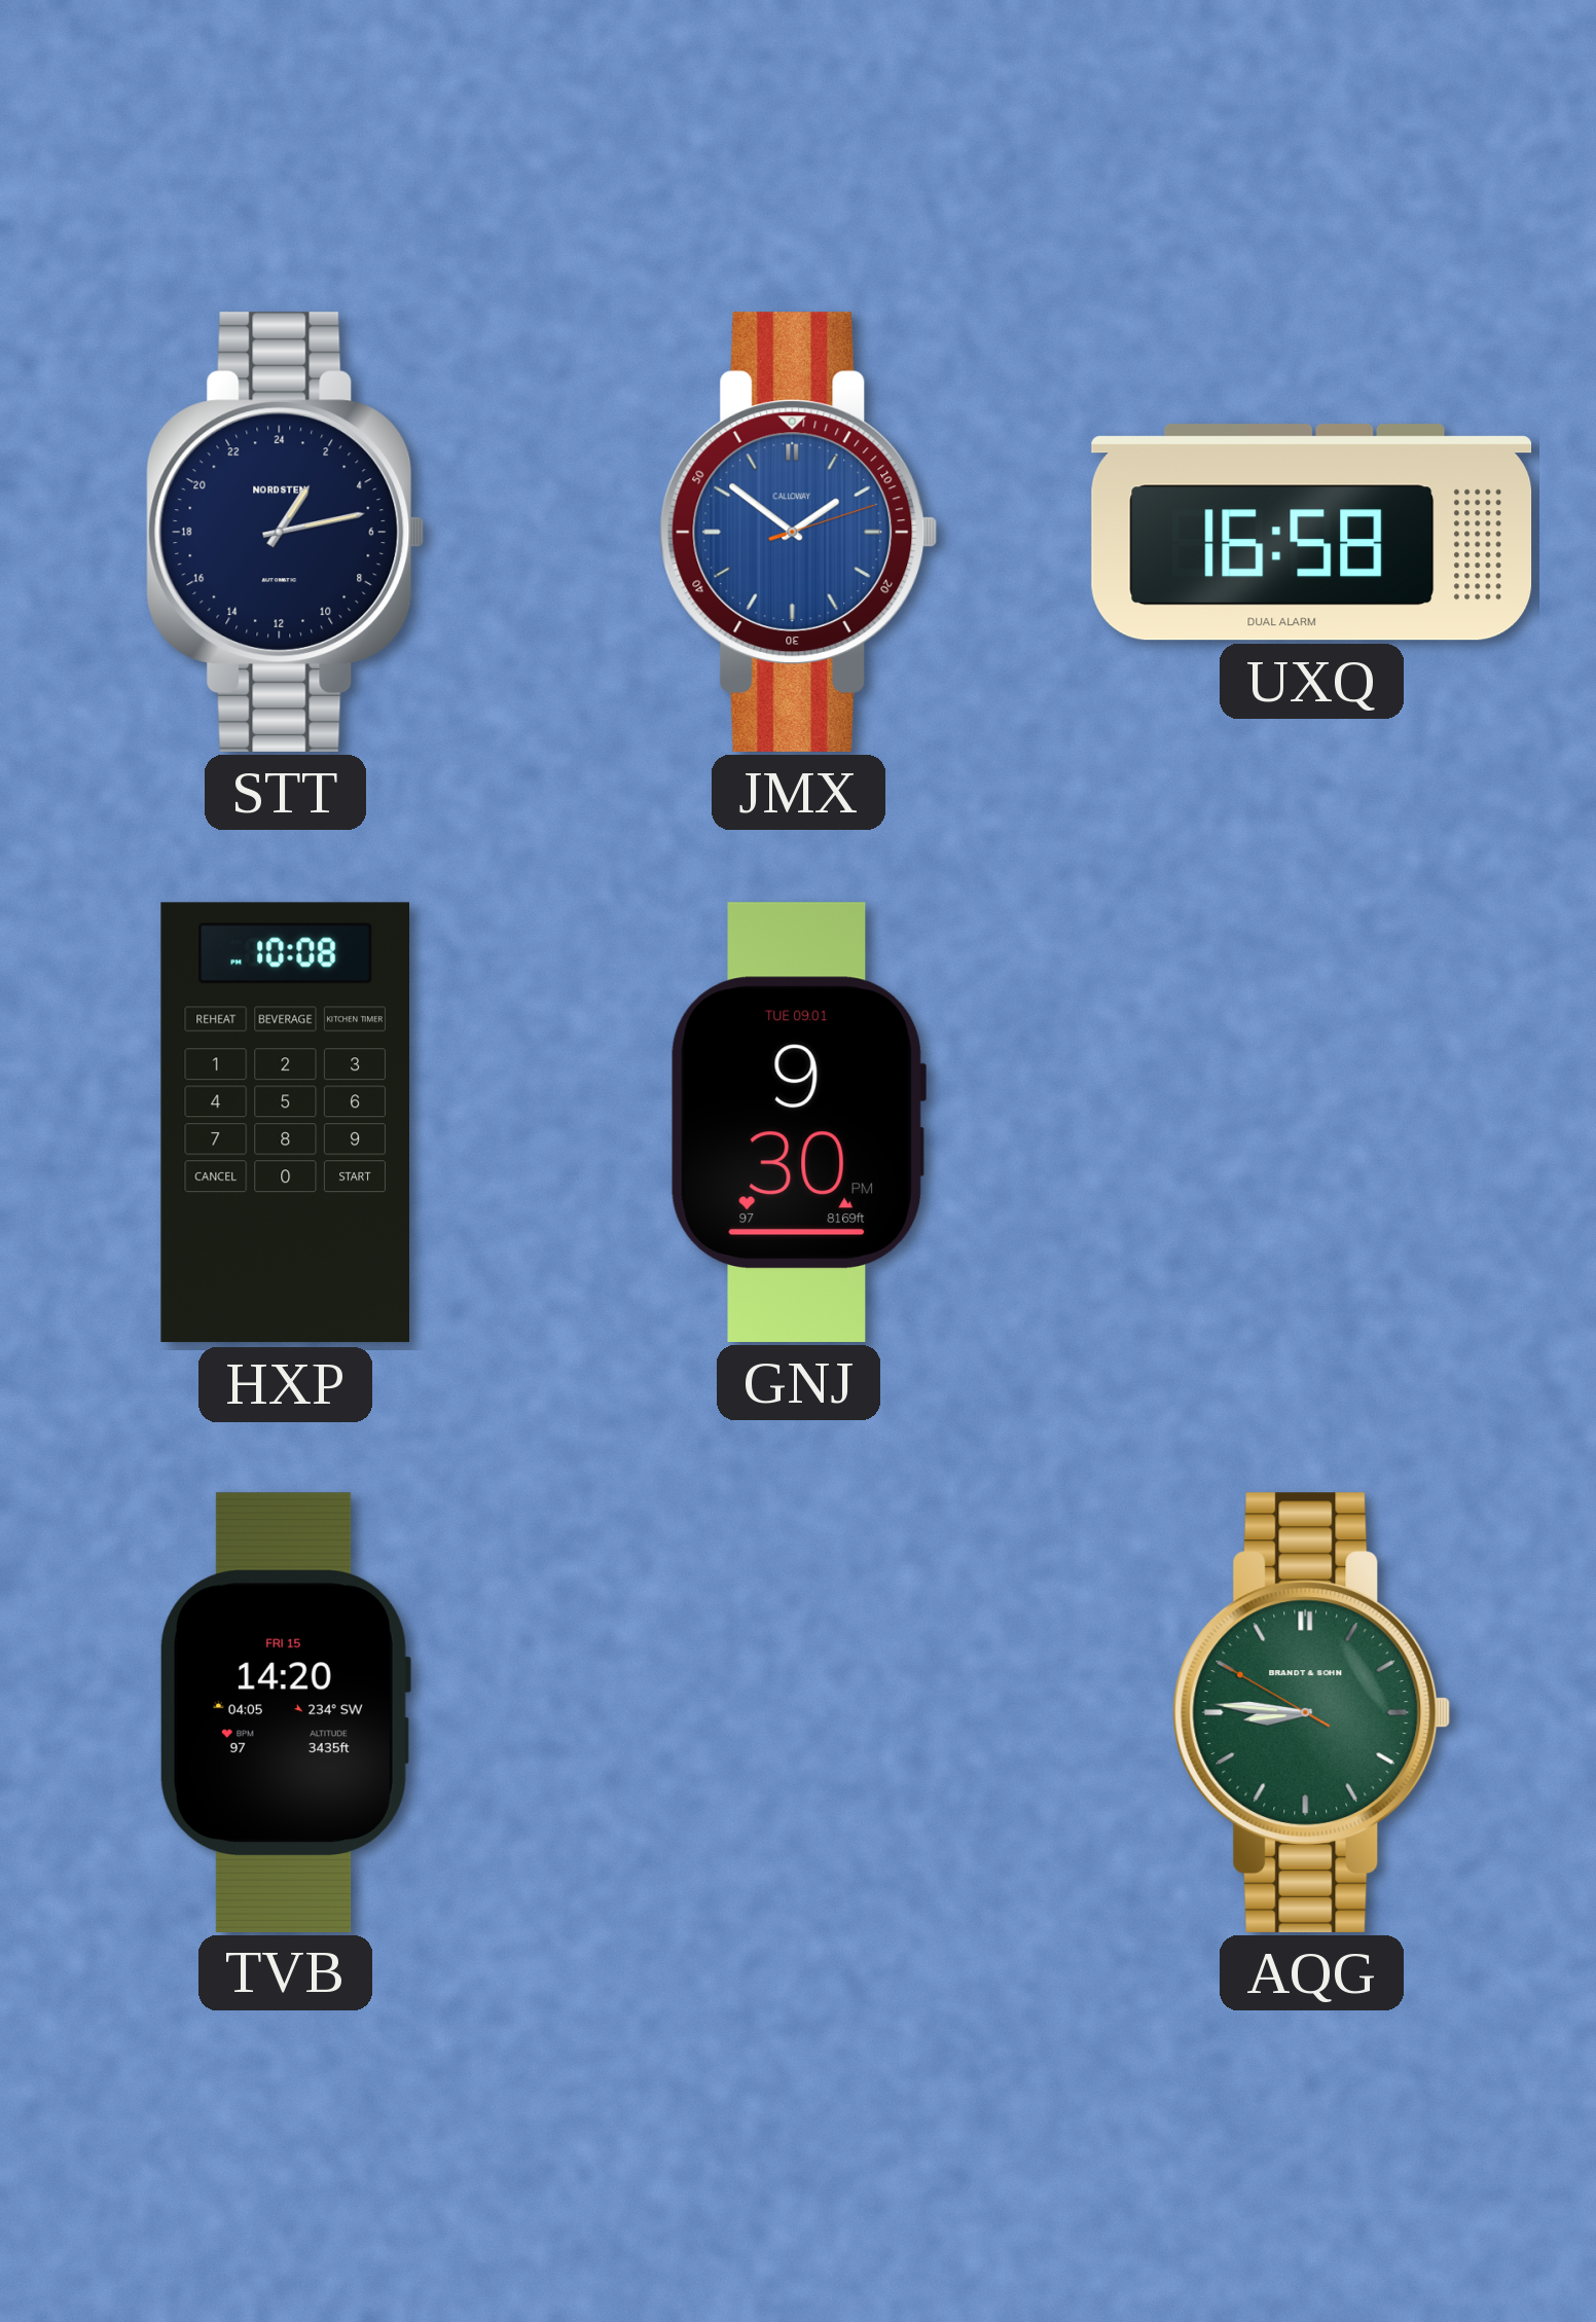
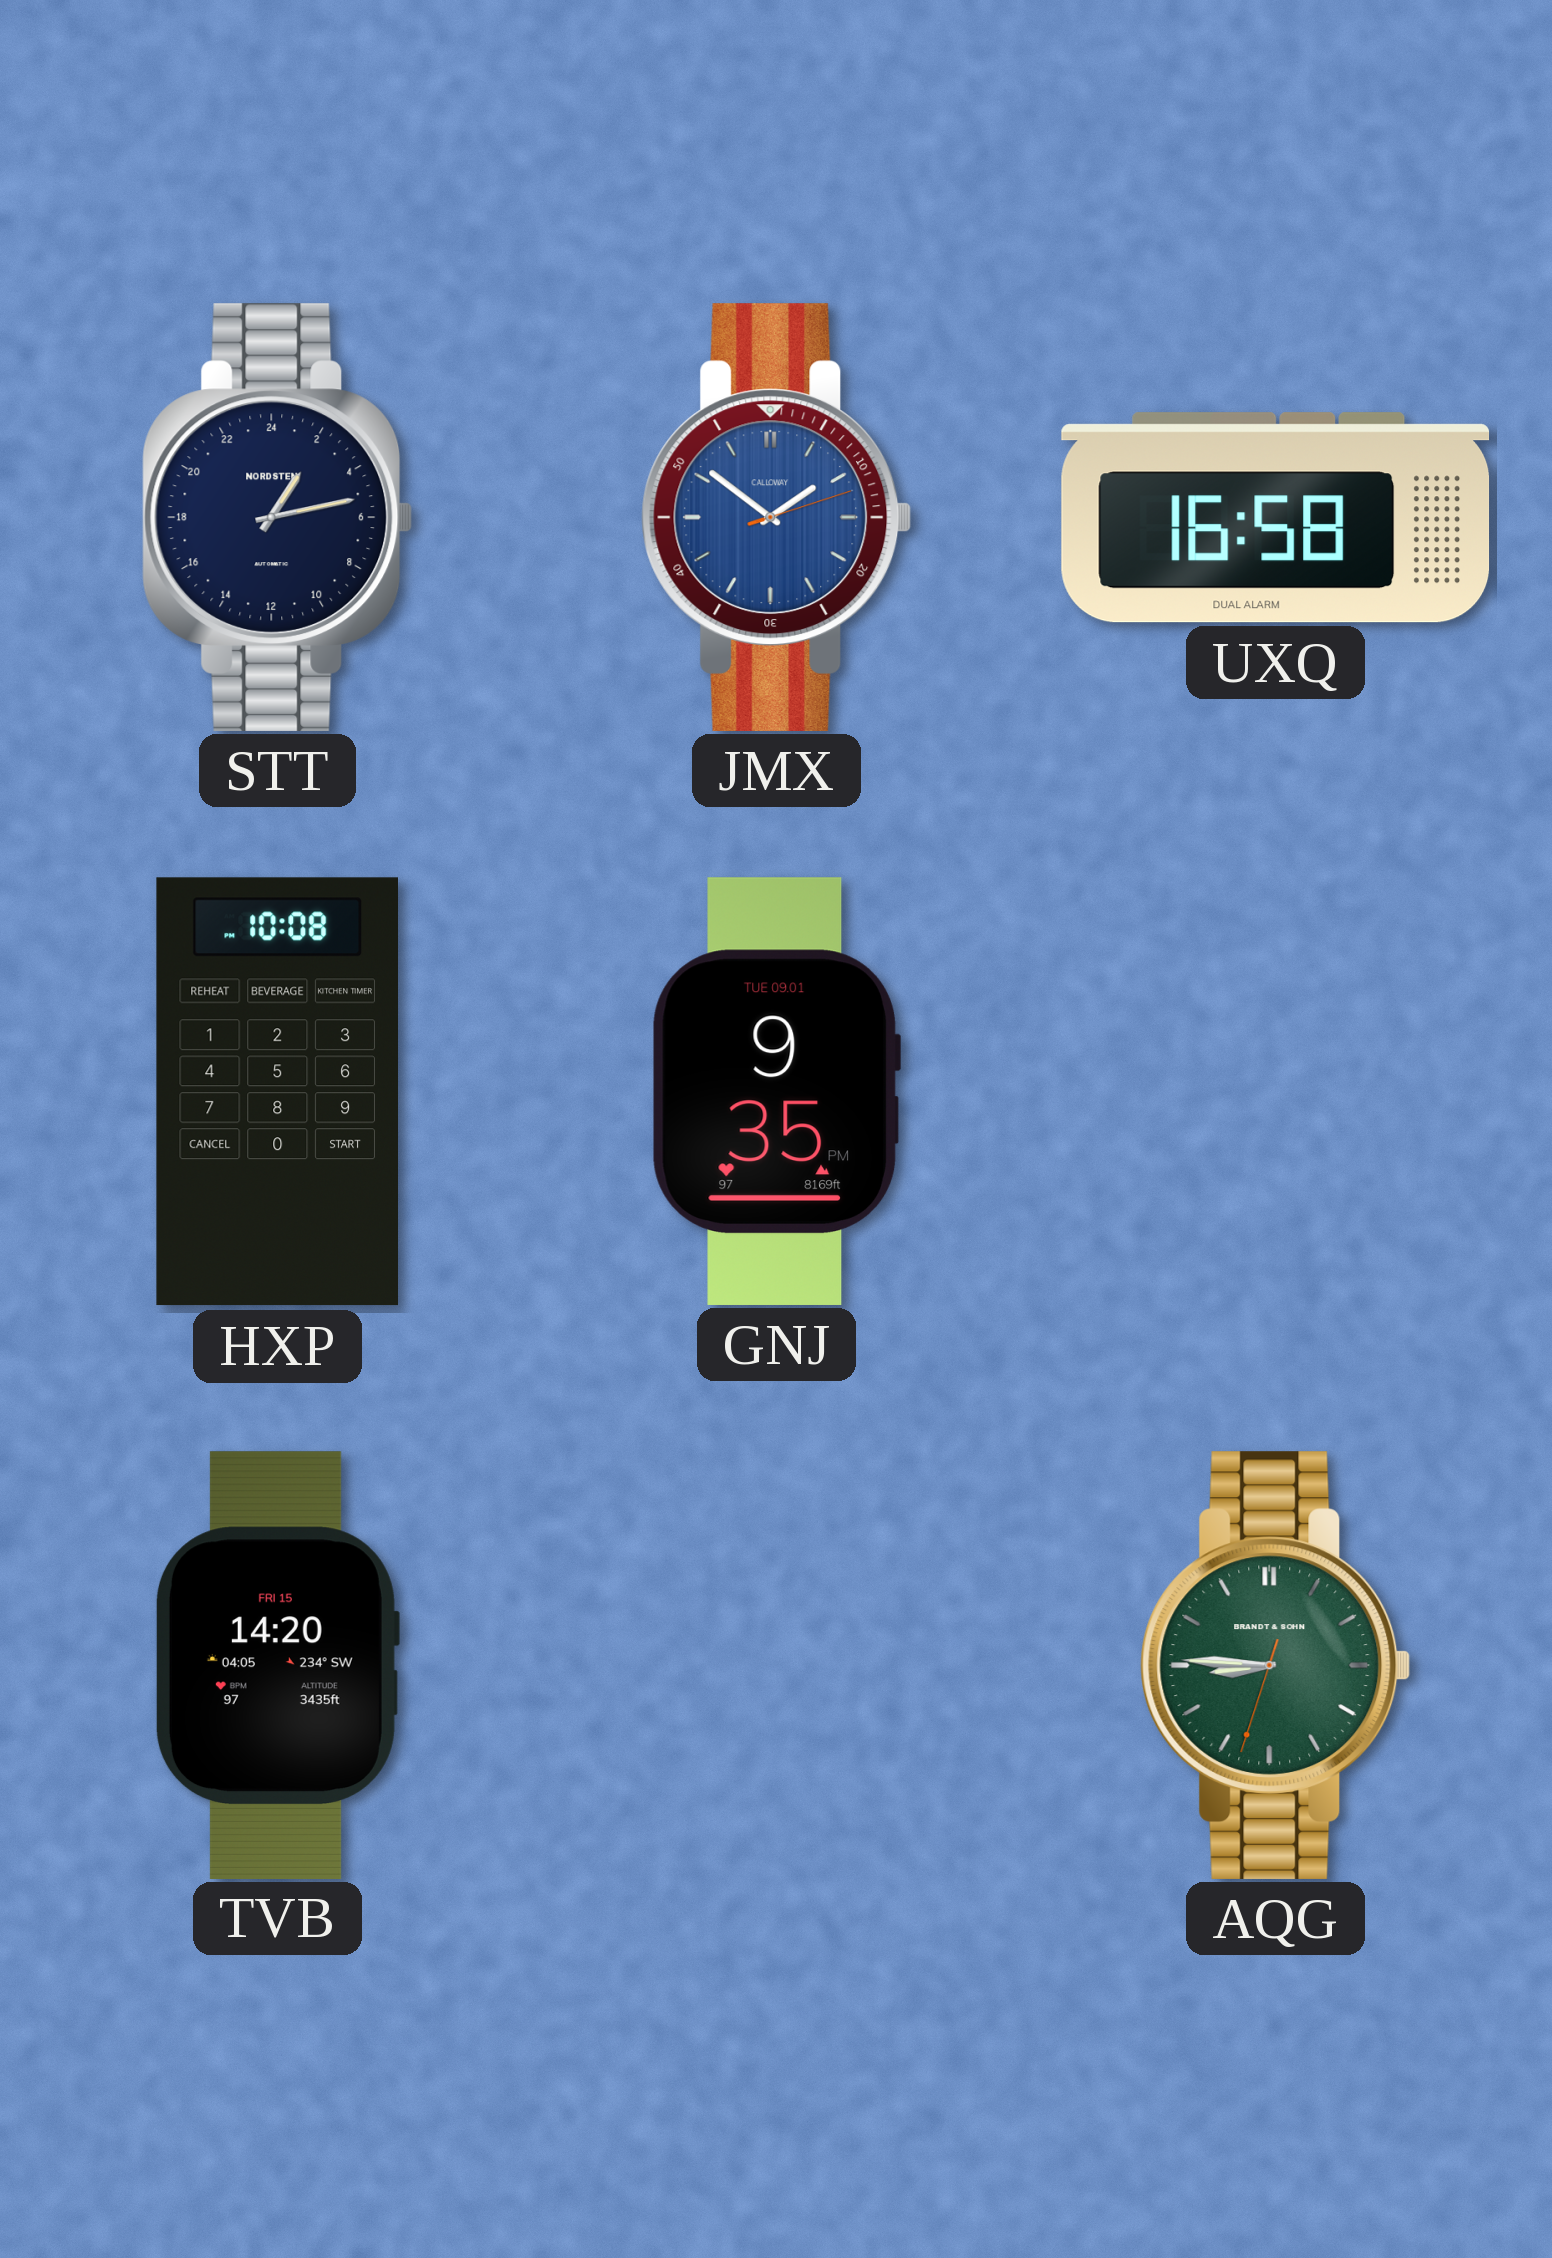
GNJ: 9:30 -> 9:35
AQG: 8:45:50 -> 8:45:33
